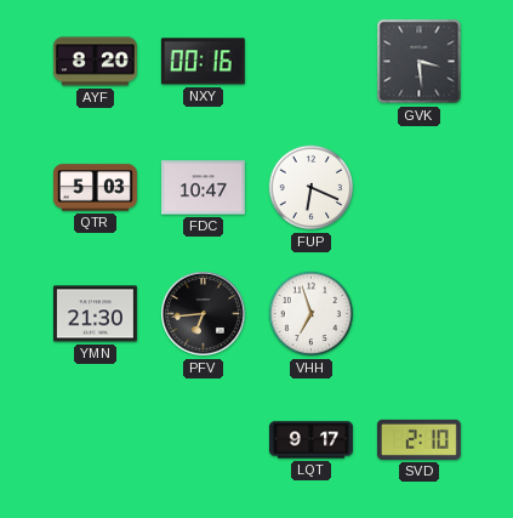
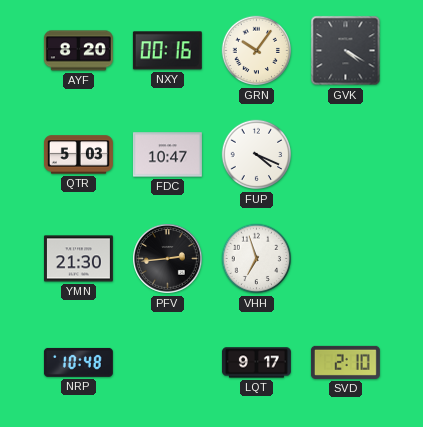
GRN: none -> 10:06
GVK: 3:29 -> 4:20
FUP: 6:19 -> 4:19
PFV: 6:44 -> 2:44
NRP: none -> 10:48
